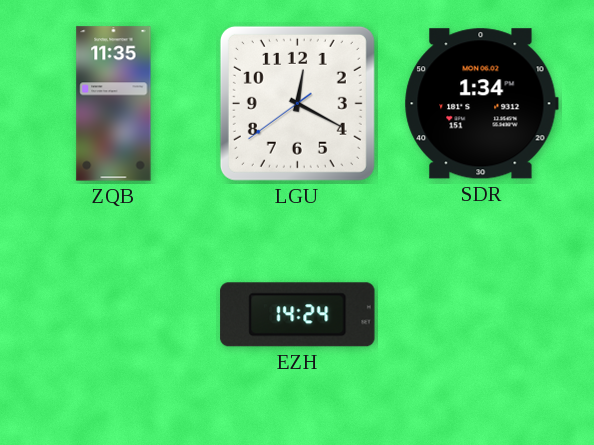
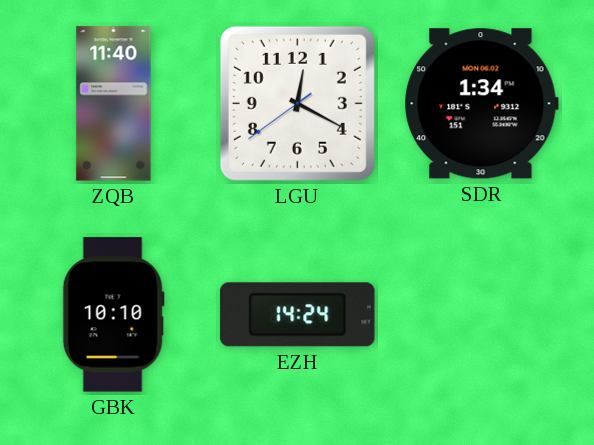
ZQB: 11:35 -> 11:40
GBK: none -> 10:10
